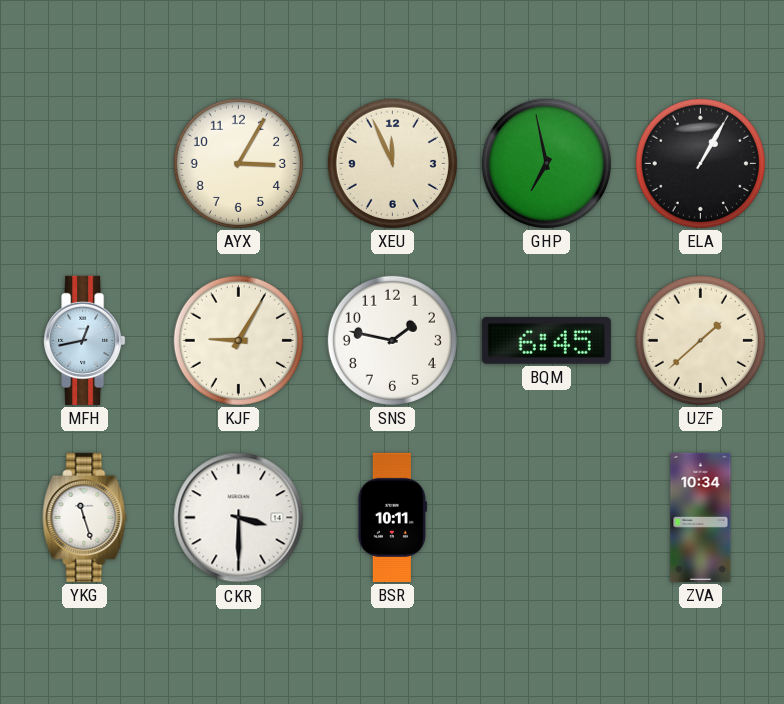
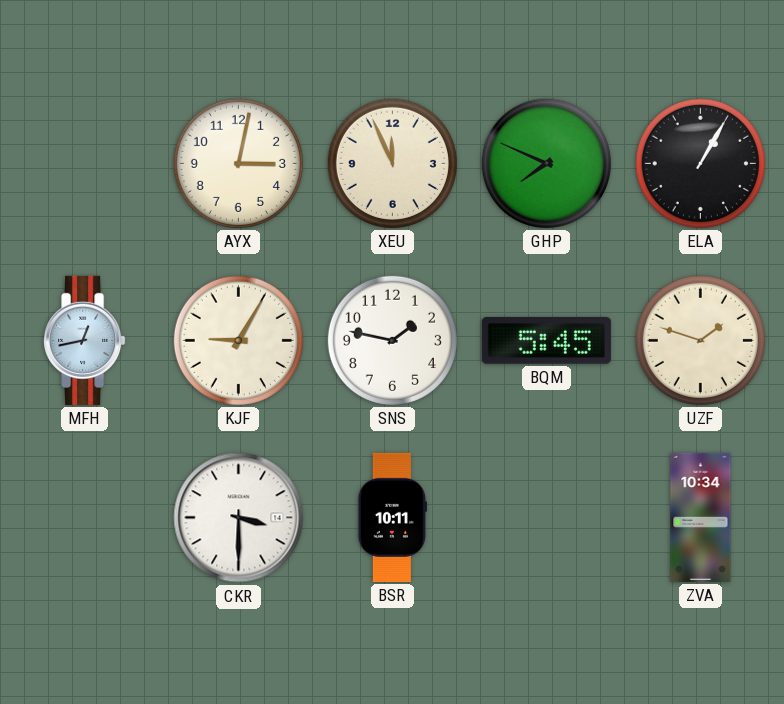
AYX: 3:05 -> 3:02
GHP: 6:58 -> 7:49
BQM: 6:45 -> 5:45
UZF: 1:38 -> 1:48
YKG: 11:27 -> none
